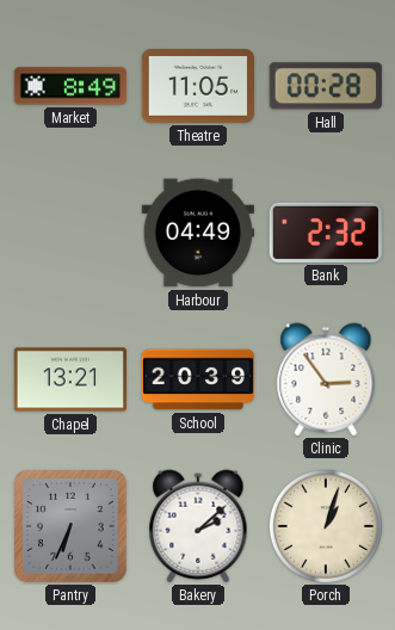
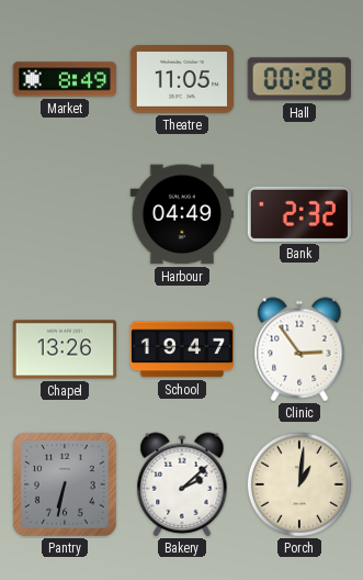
Chapel: 13:21 -> 13:26
School: 20:39 -> 19:47
Pantry: 6:34 -> 6:32
Porch: 1:03 -> 1:01
